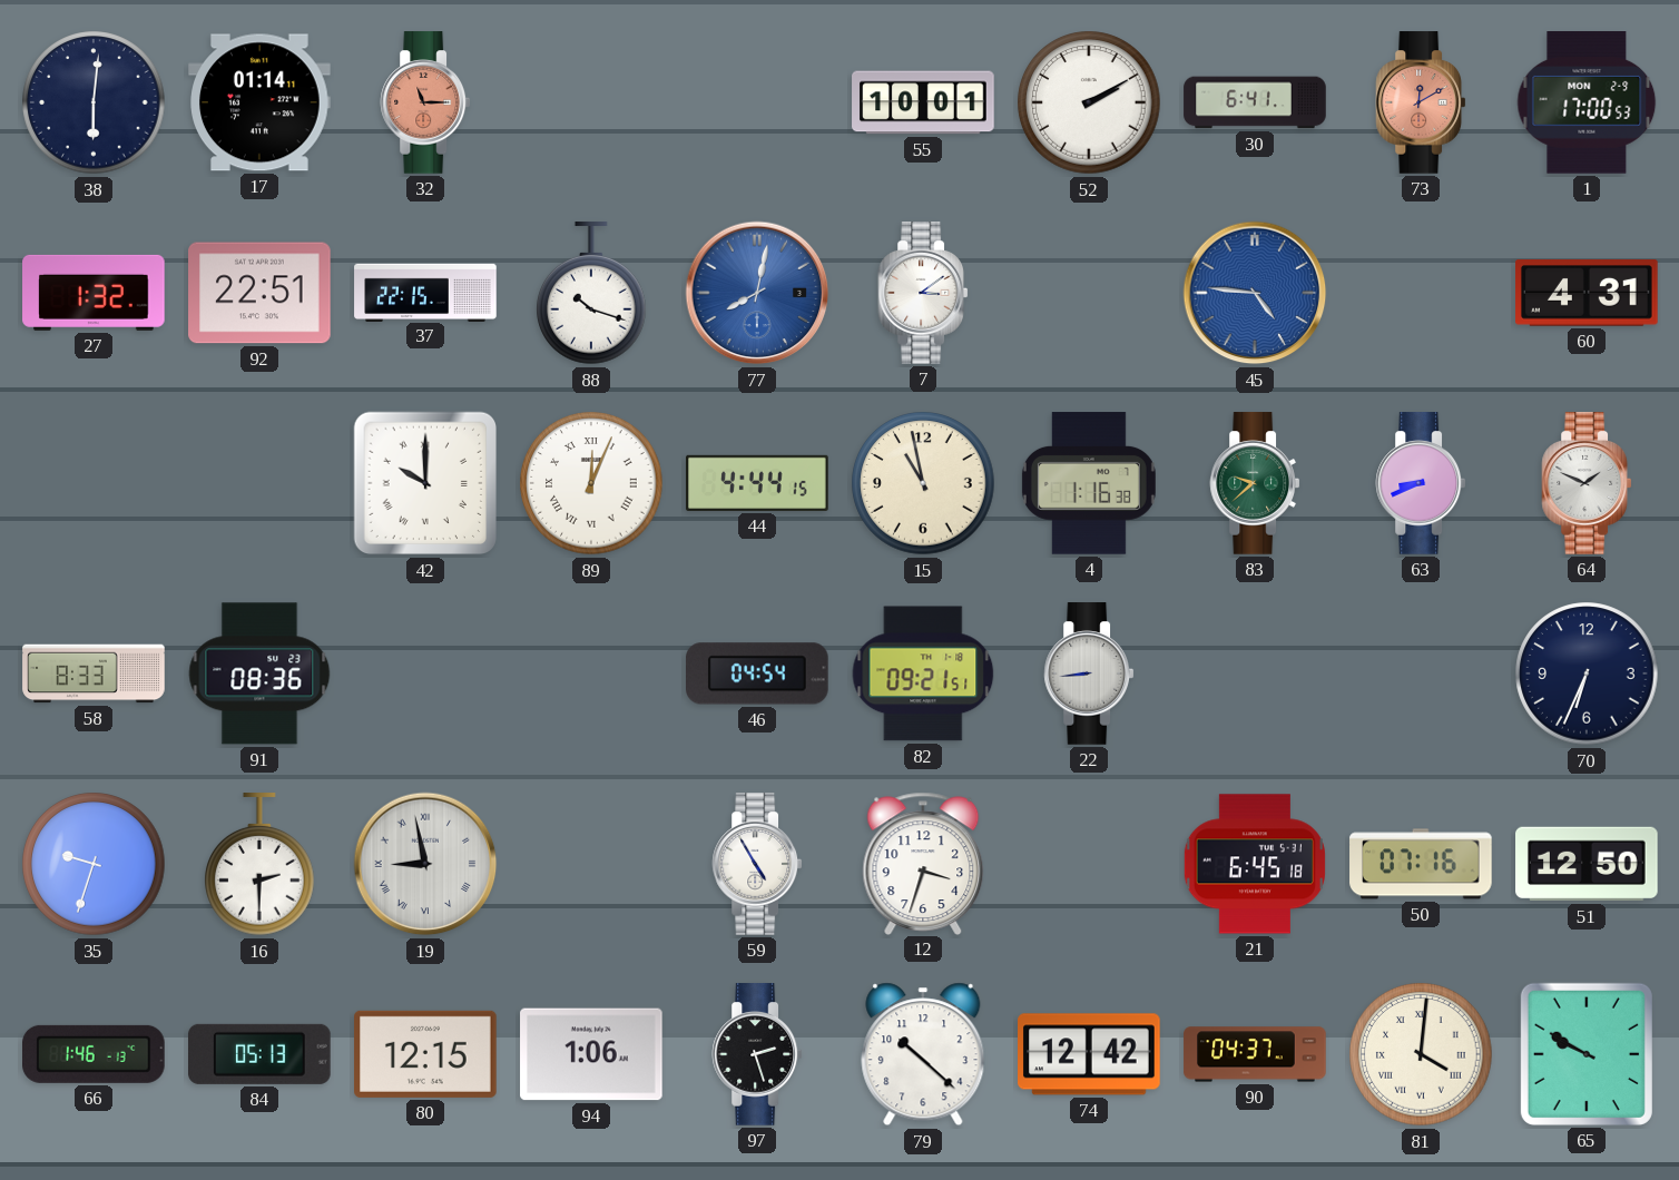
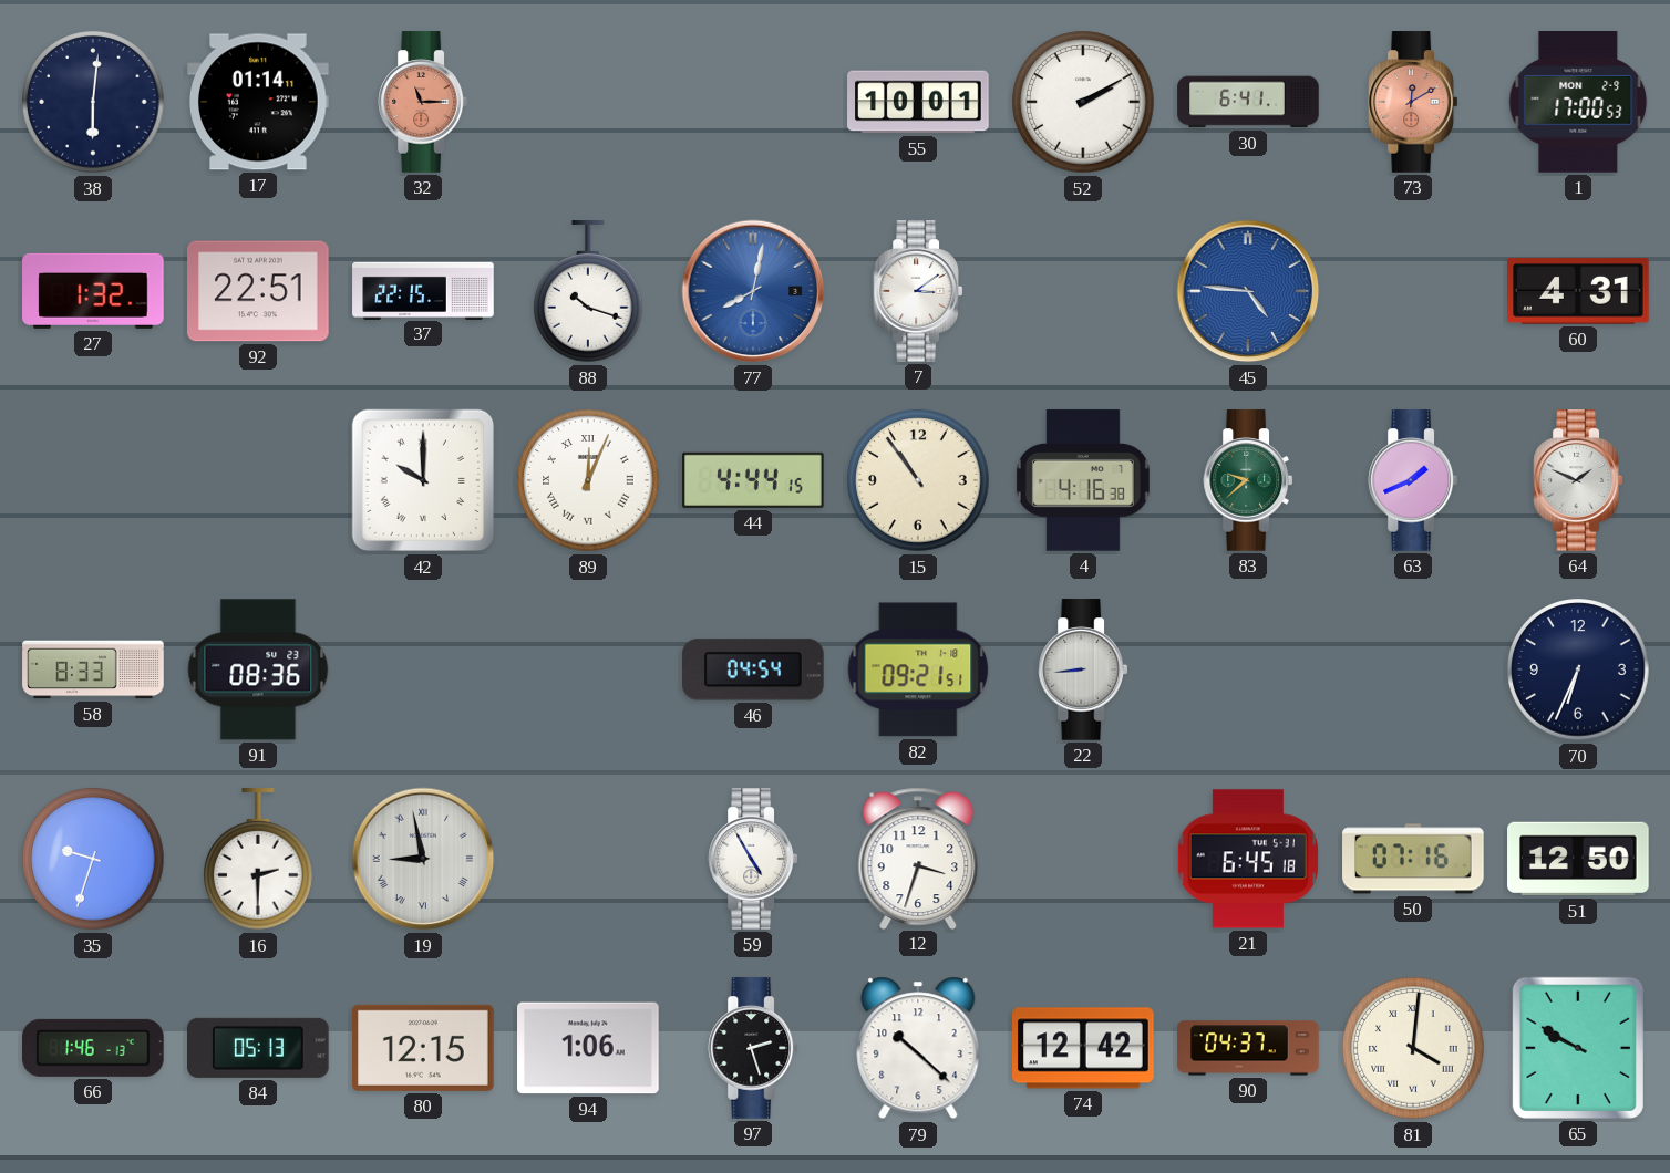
15: 10:58 -> 10:54
4: 1:16 -> 4:16
63: 8:41 -> 1:41
